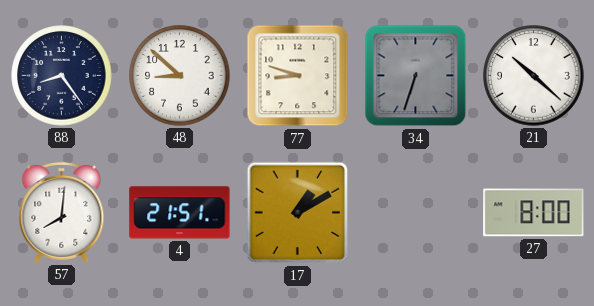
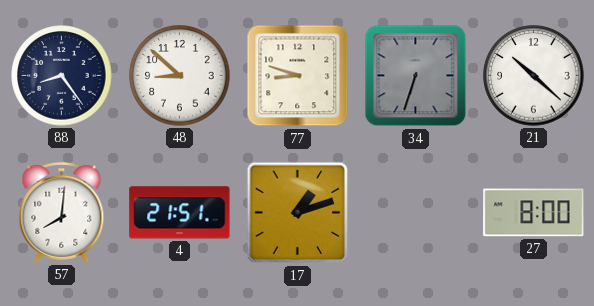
17: 1:10 -> 1:12
